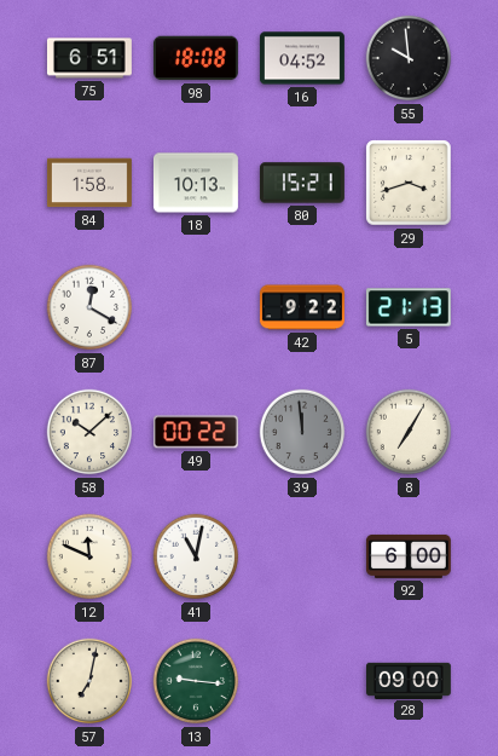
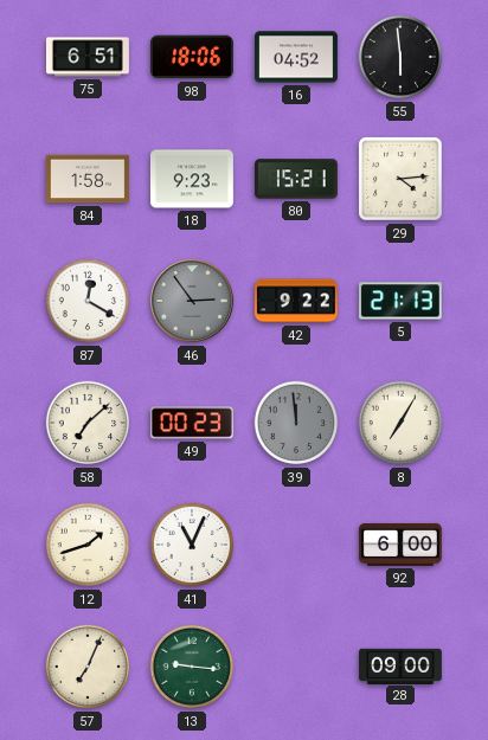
98: 18:08 -> 18:06
55: 9:59 -> 5:59
18: 10:13 -> 9:23
29: 3:42 -> 4:14
46: none -> 2:54
58: 10:08 -> 7:08
49: 00:22 -> 00:23
12: 11:49 -> 1:42
41: 11:02 -> 11:04
57: 7:02 -> 7:04
